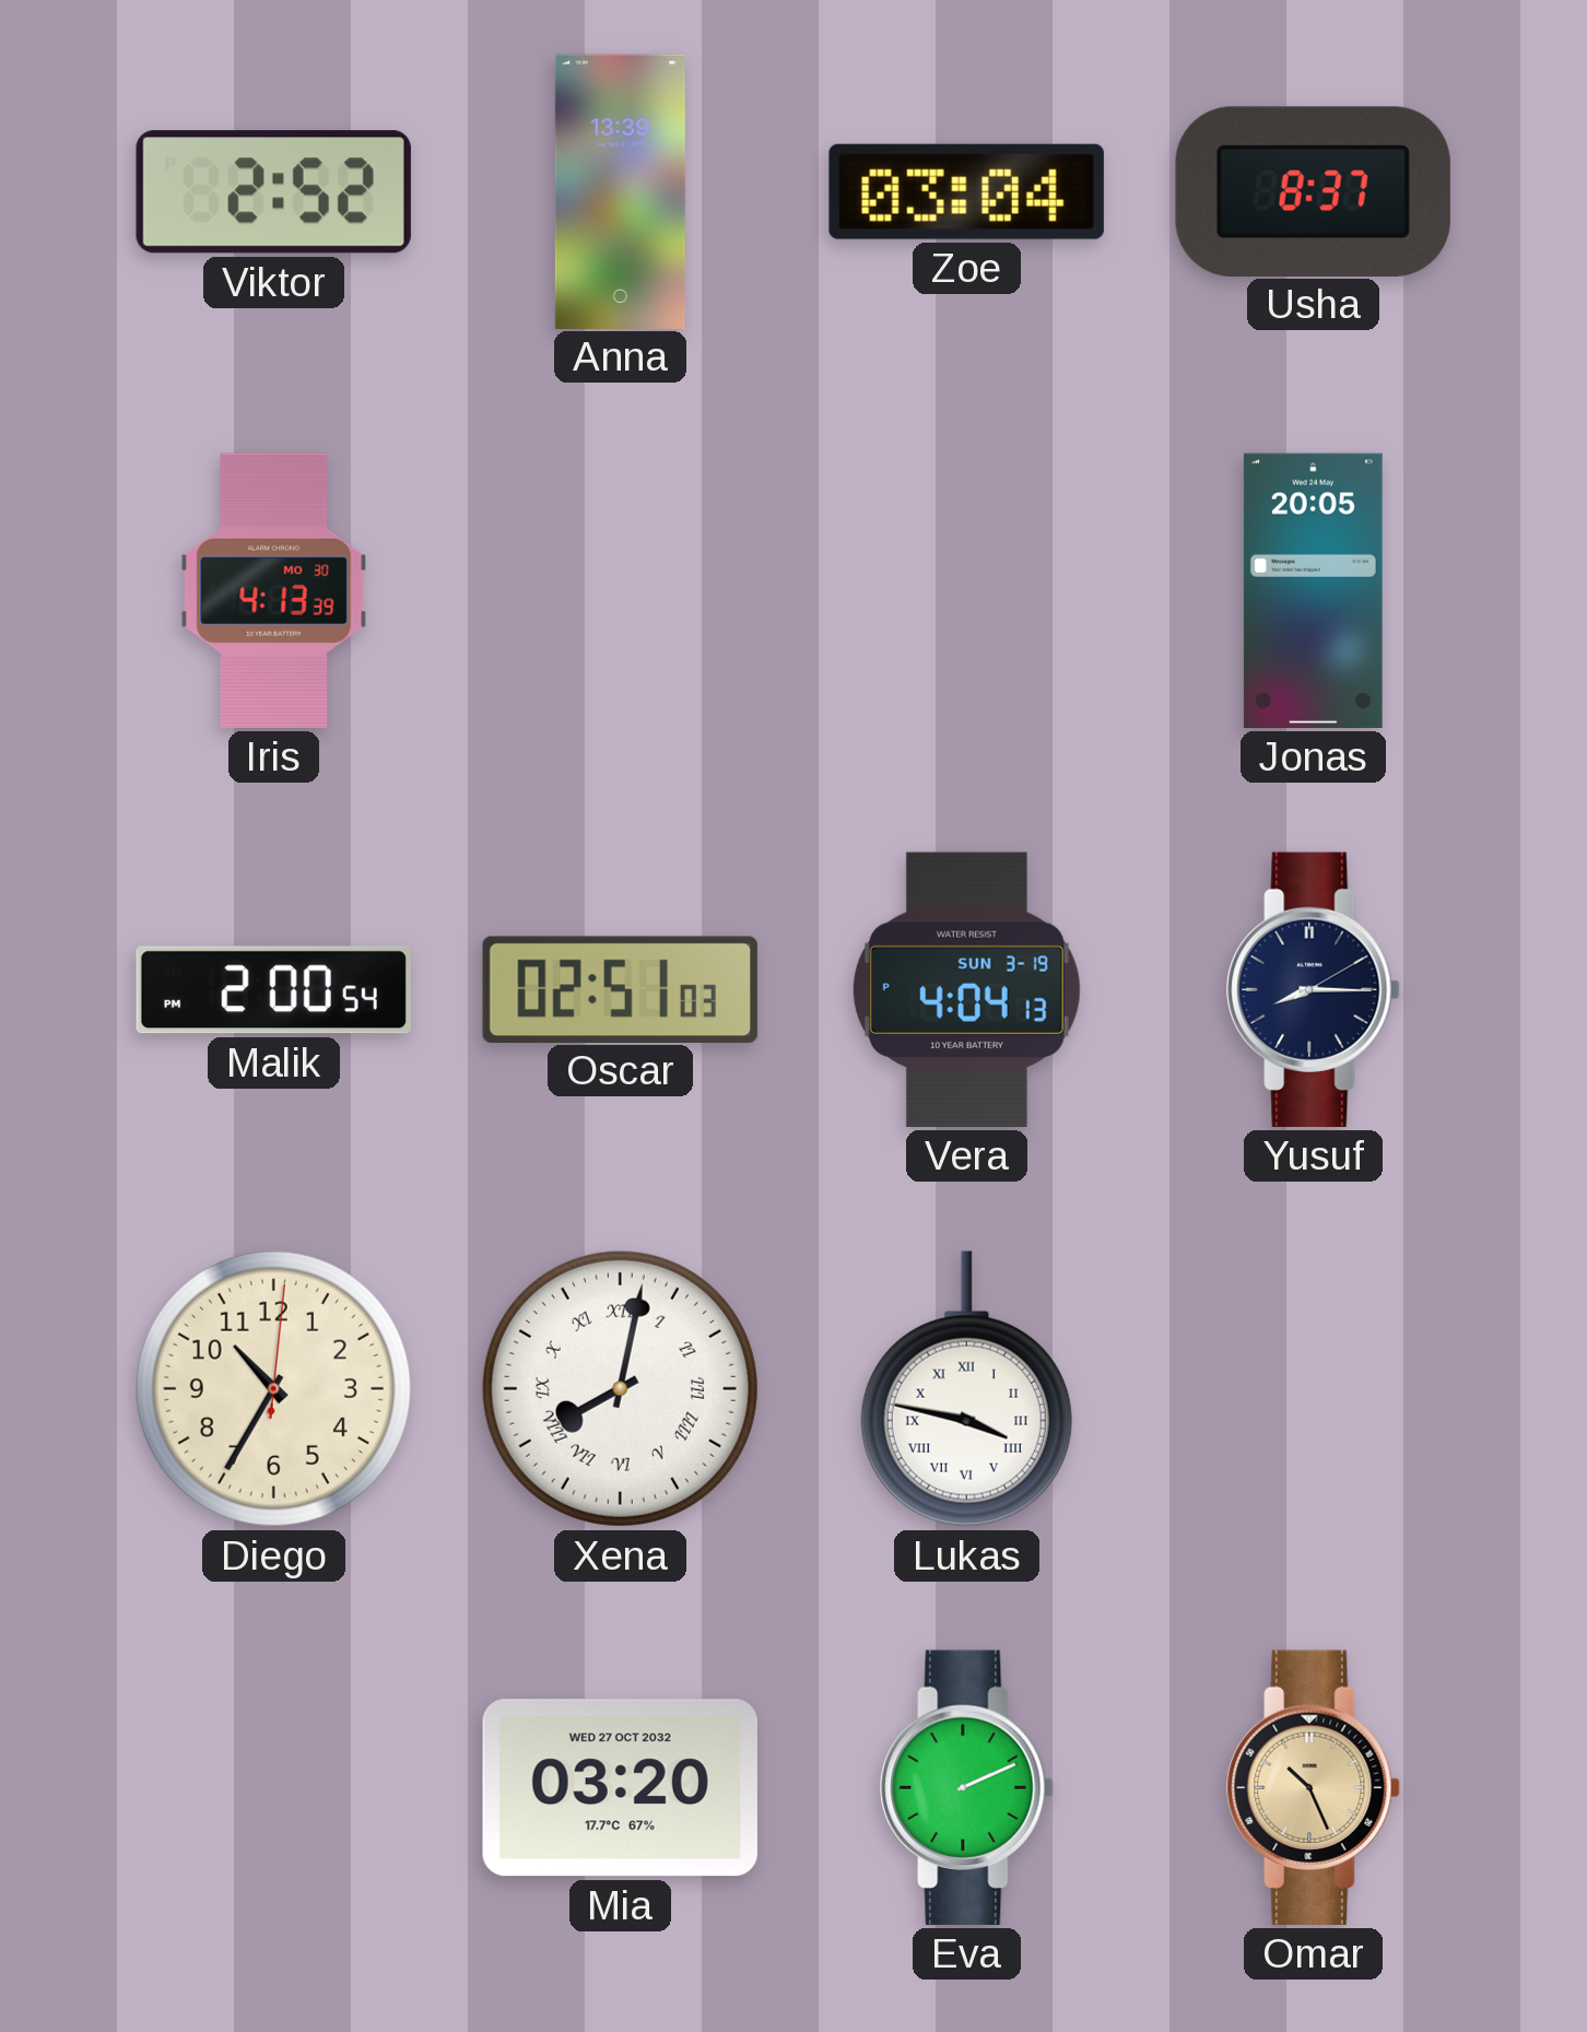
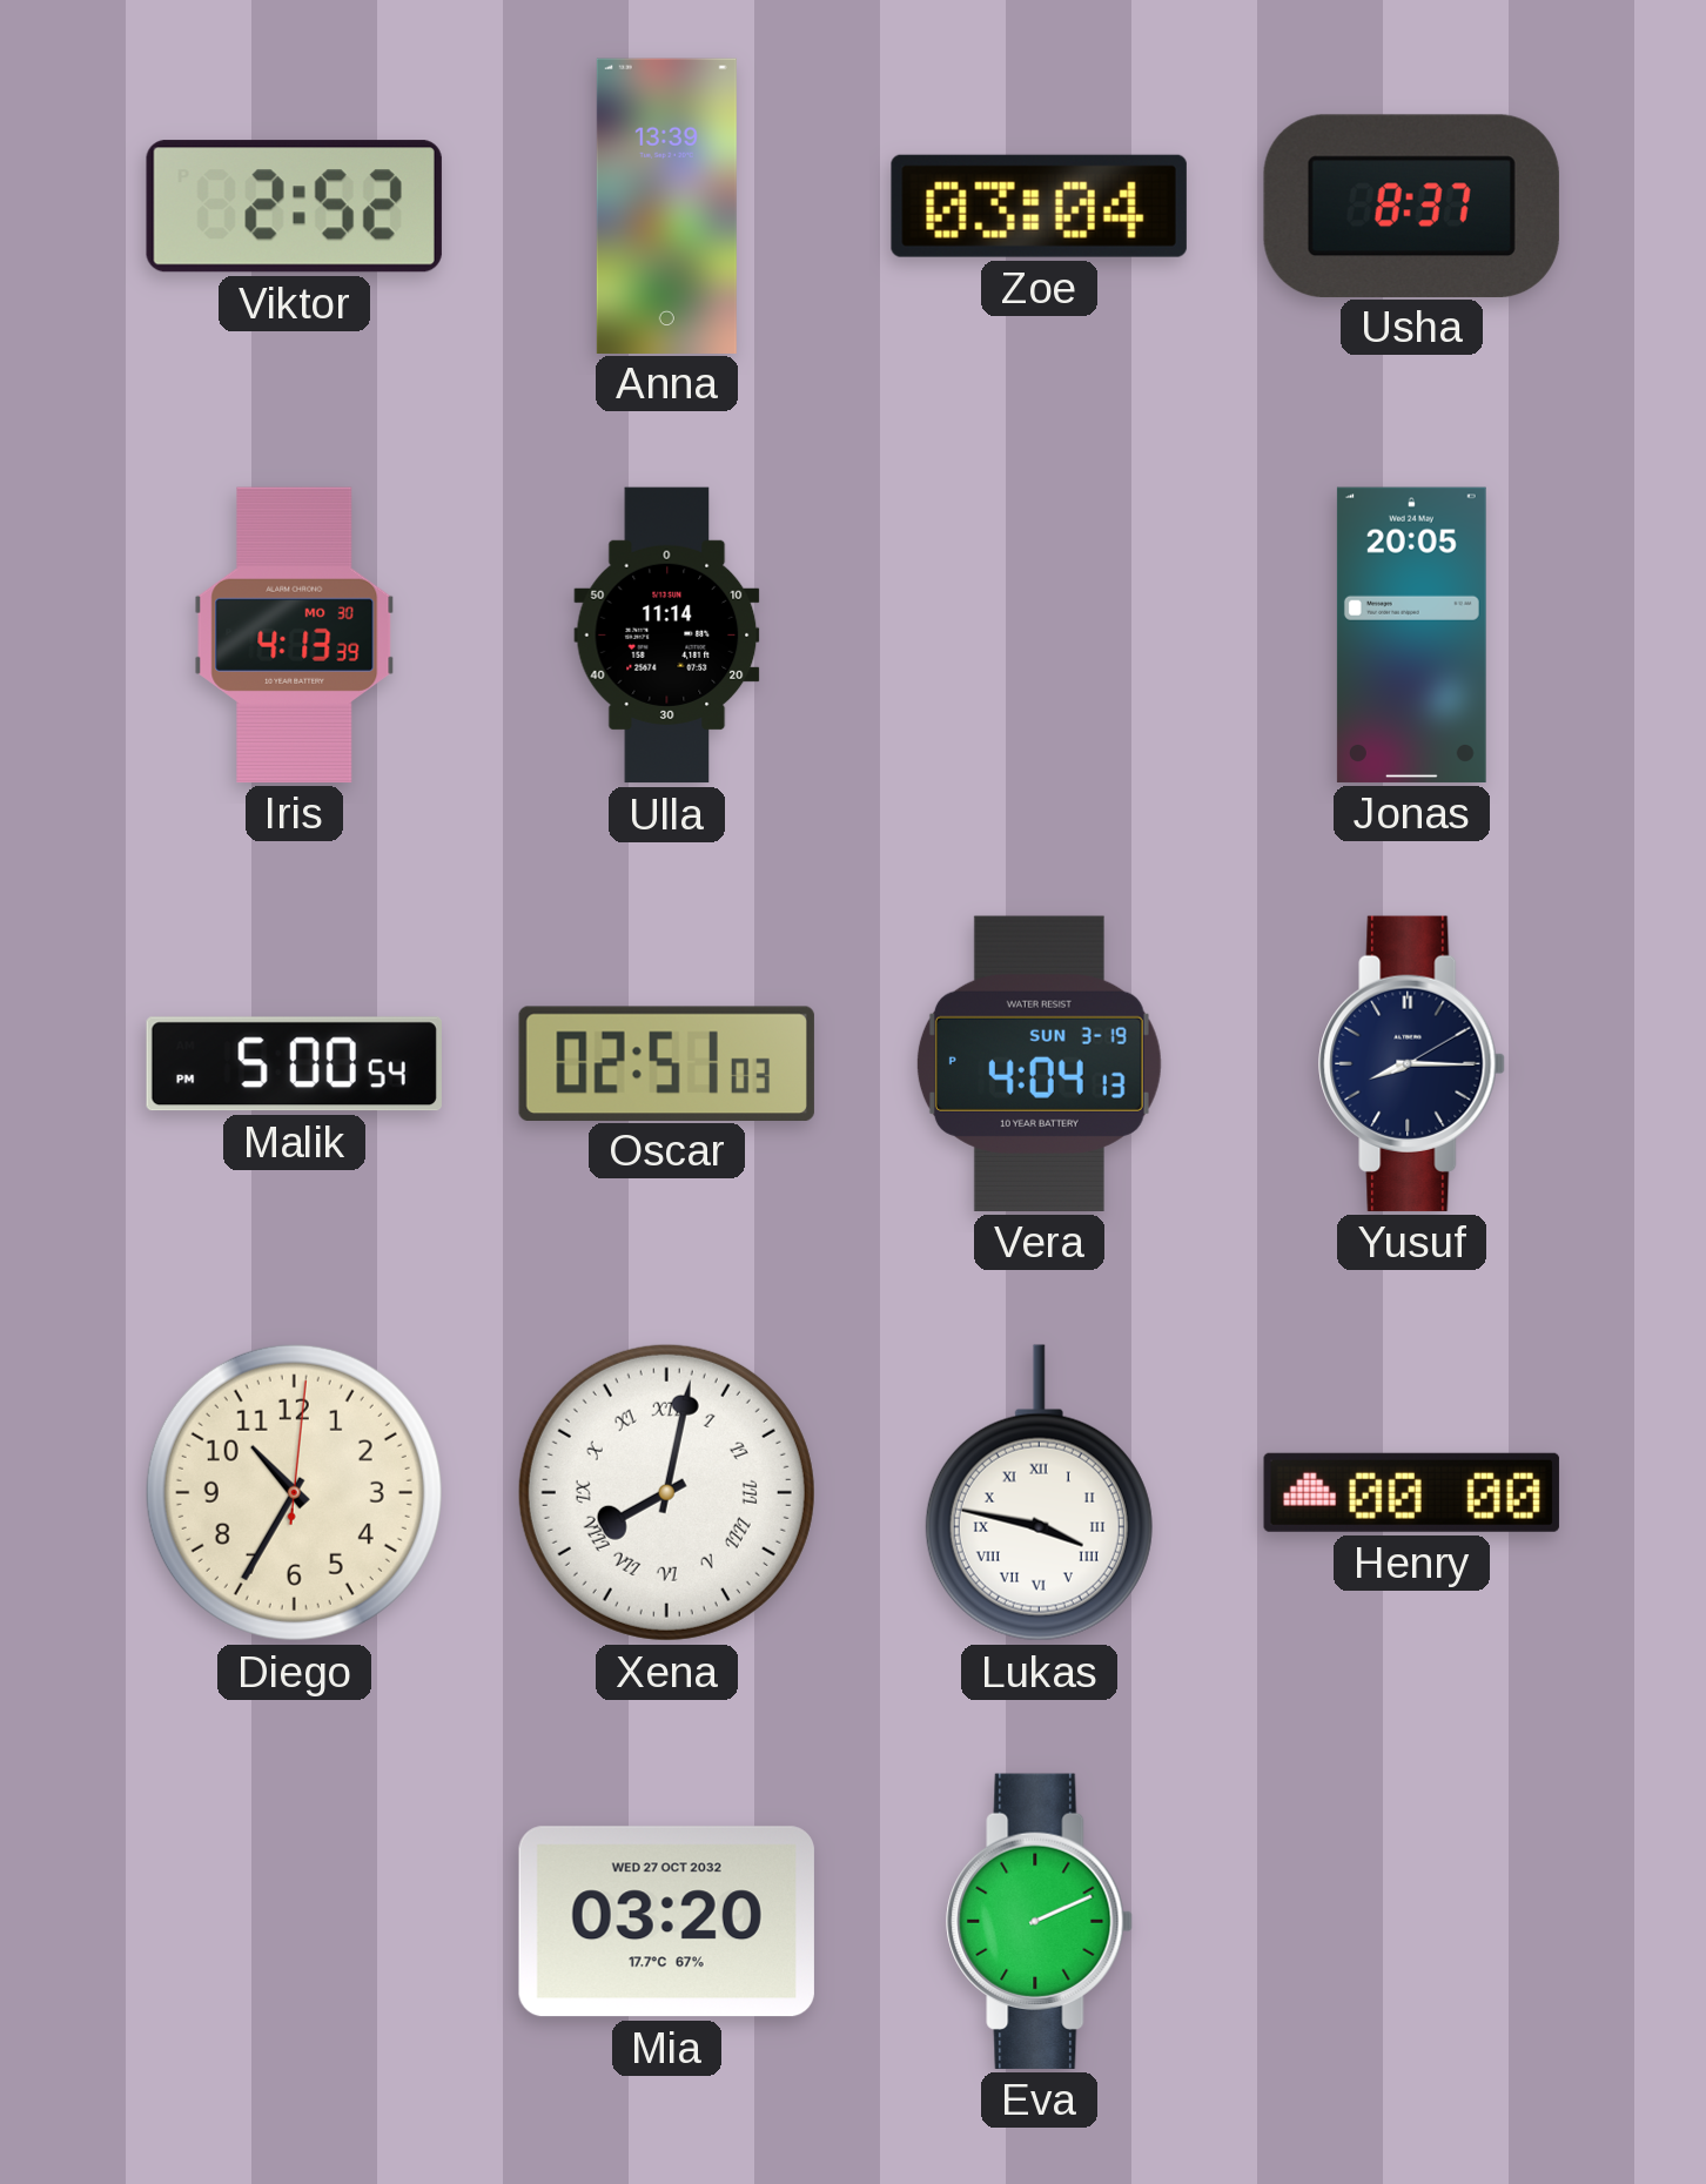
Ulla: none -> 11:14
Malik: 2:00 -> 5:00
Henry: none -> 00:00
Omar: 10:26 -> none
